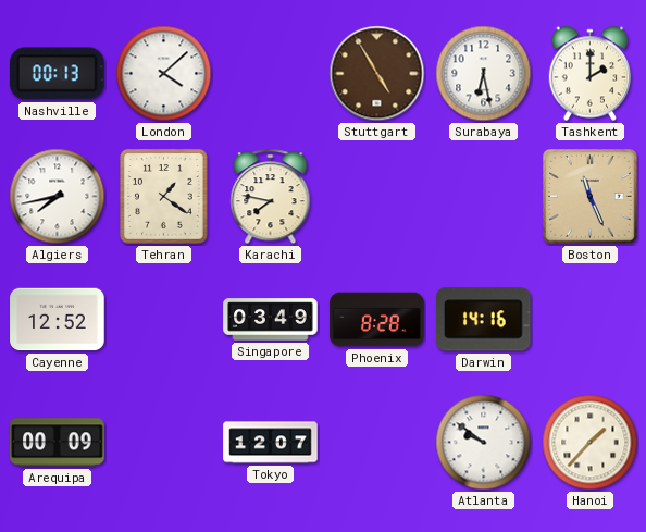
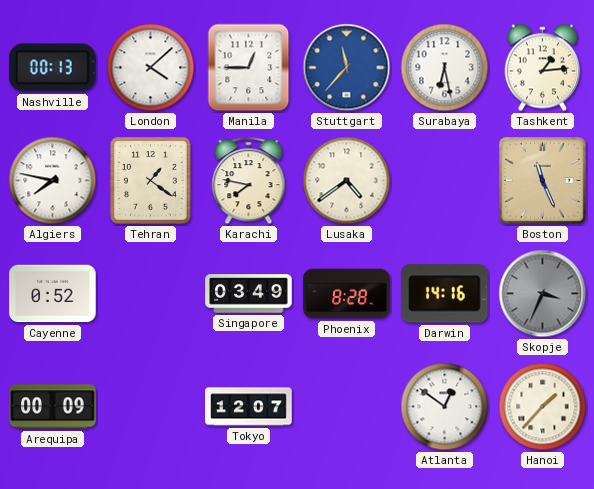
Manila: none -> 12:45
Stuttgart: 4:55 -> 11:37
Stuttgart dial: brown -> blue
Tashkent: 2:00 -> 1:14
Algiers: 7:43 -> 7:47
Lusaka: none -> 4:39
Cayenne: 12:52 -> 0:52
Skopje: none -> 3:34
Atlanta: 9:51 -> 12:51
